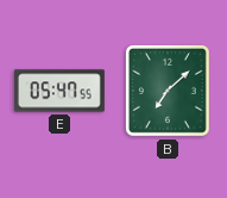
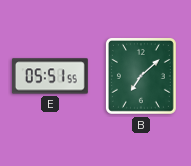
E: 05:47 -> 05:51
